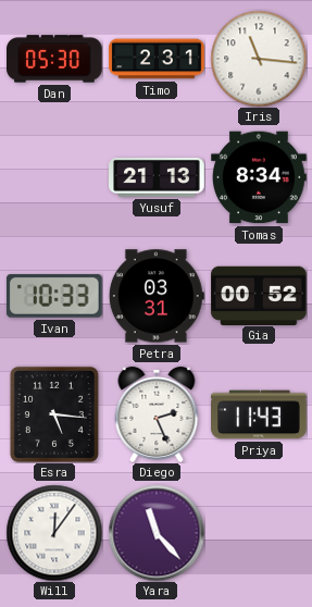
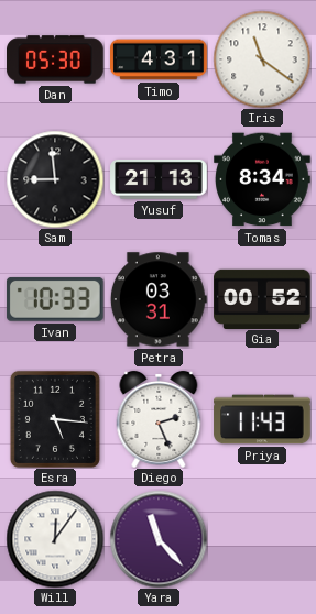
Timo: 2:31 -> 4:31
Iris: 11:16 -> 11:21
Sam: none -> 8:59
